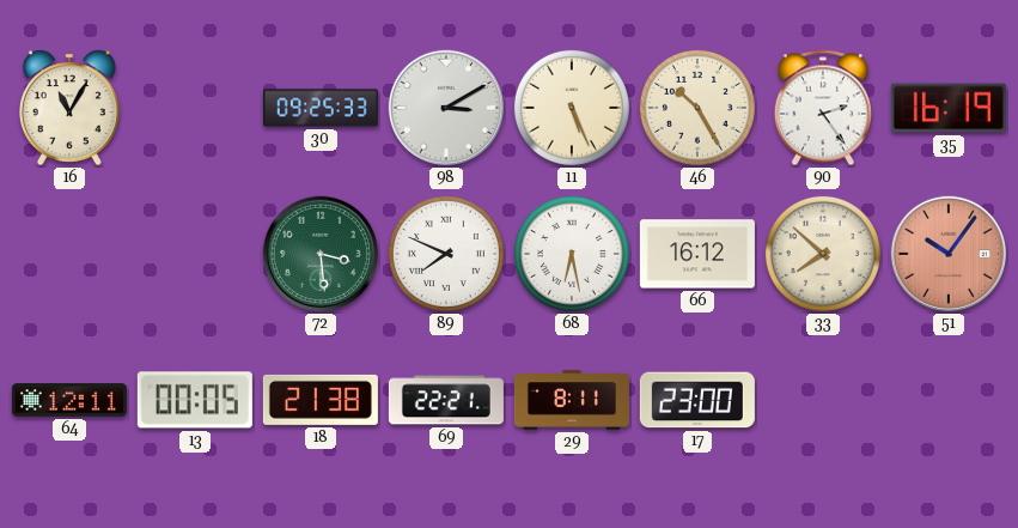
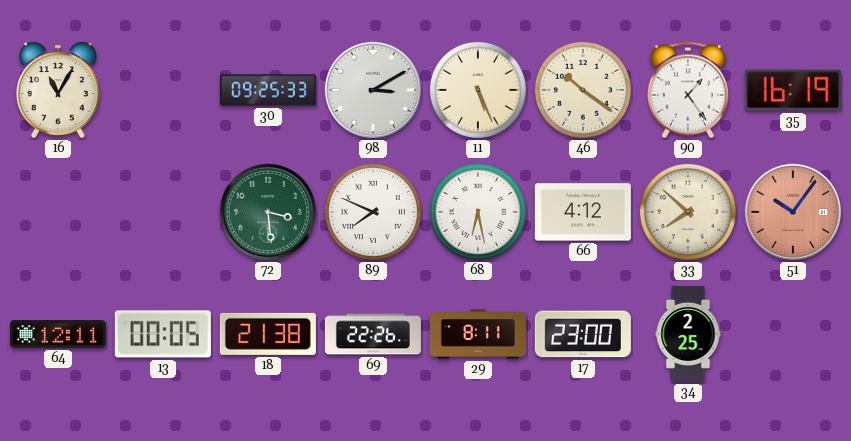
46: 10:25 -> 10:21
90: 2:24 -> 1:24
66: 16:12 -> 4:12
69: 22:21 -> 22:26
34: none -> 2:25
